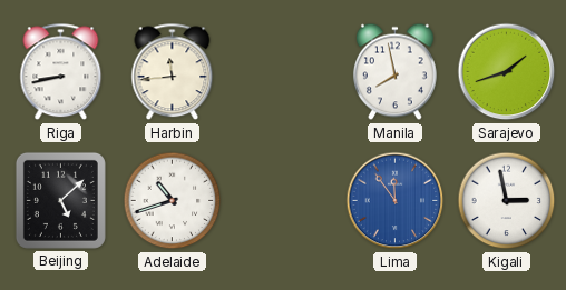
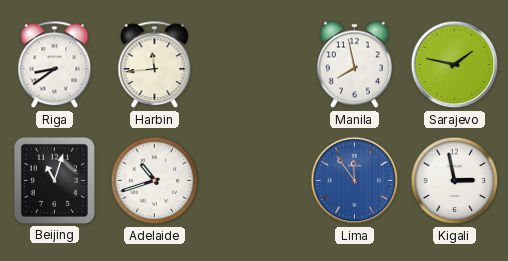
Riga: 8:43 -> 8:39
Sarajevo: 1:42 -> 1:47
Beijing: 5:08 -> 11:03
